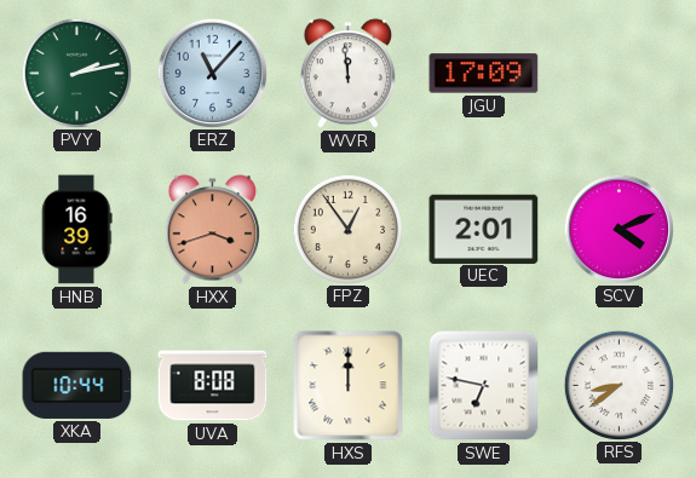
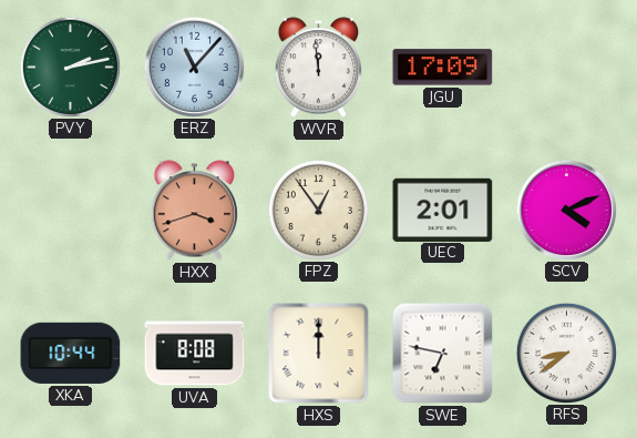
HNB: 16:39 -> none
